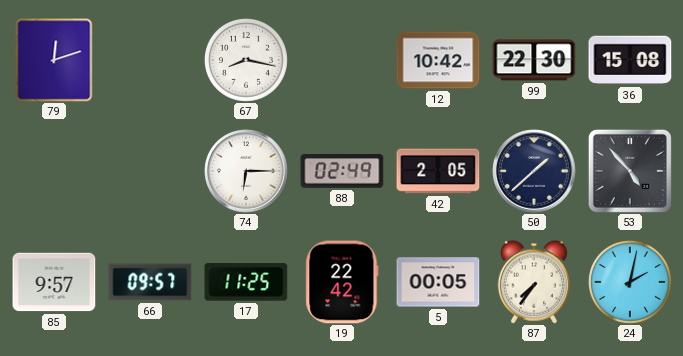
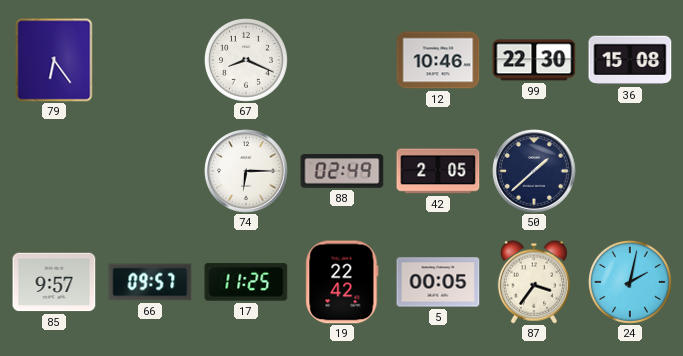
79: 12:12 -> 6:24
67: 8:17 -> 8:19
12: 10:42 -> 10:46
53: 4:53 -> none
87: 7:36 -> 3:36
